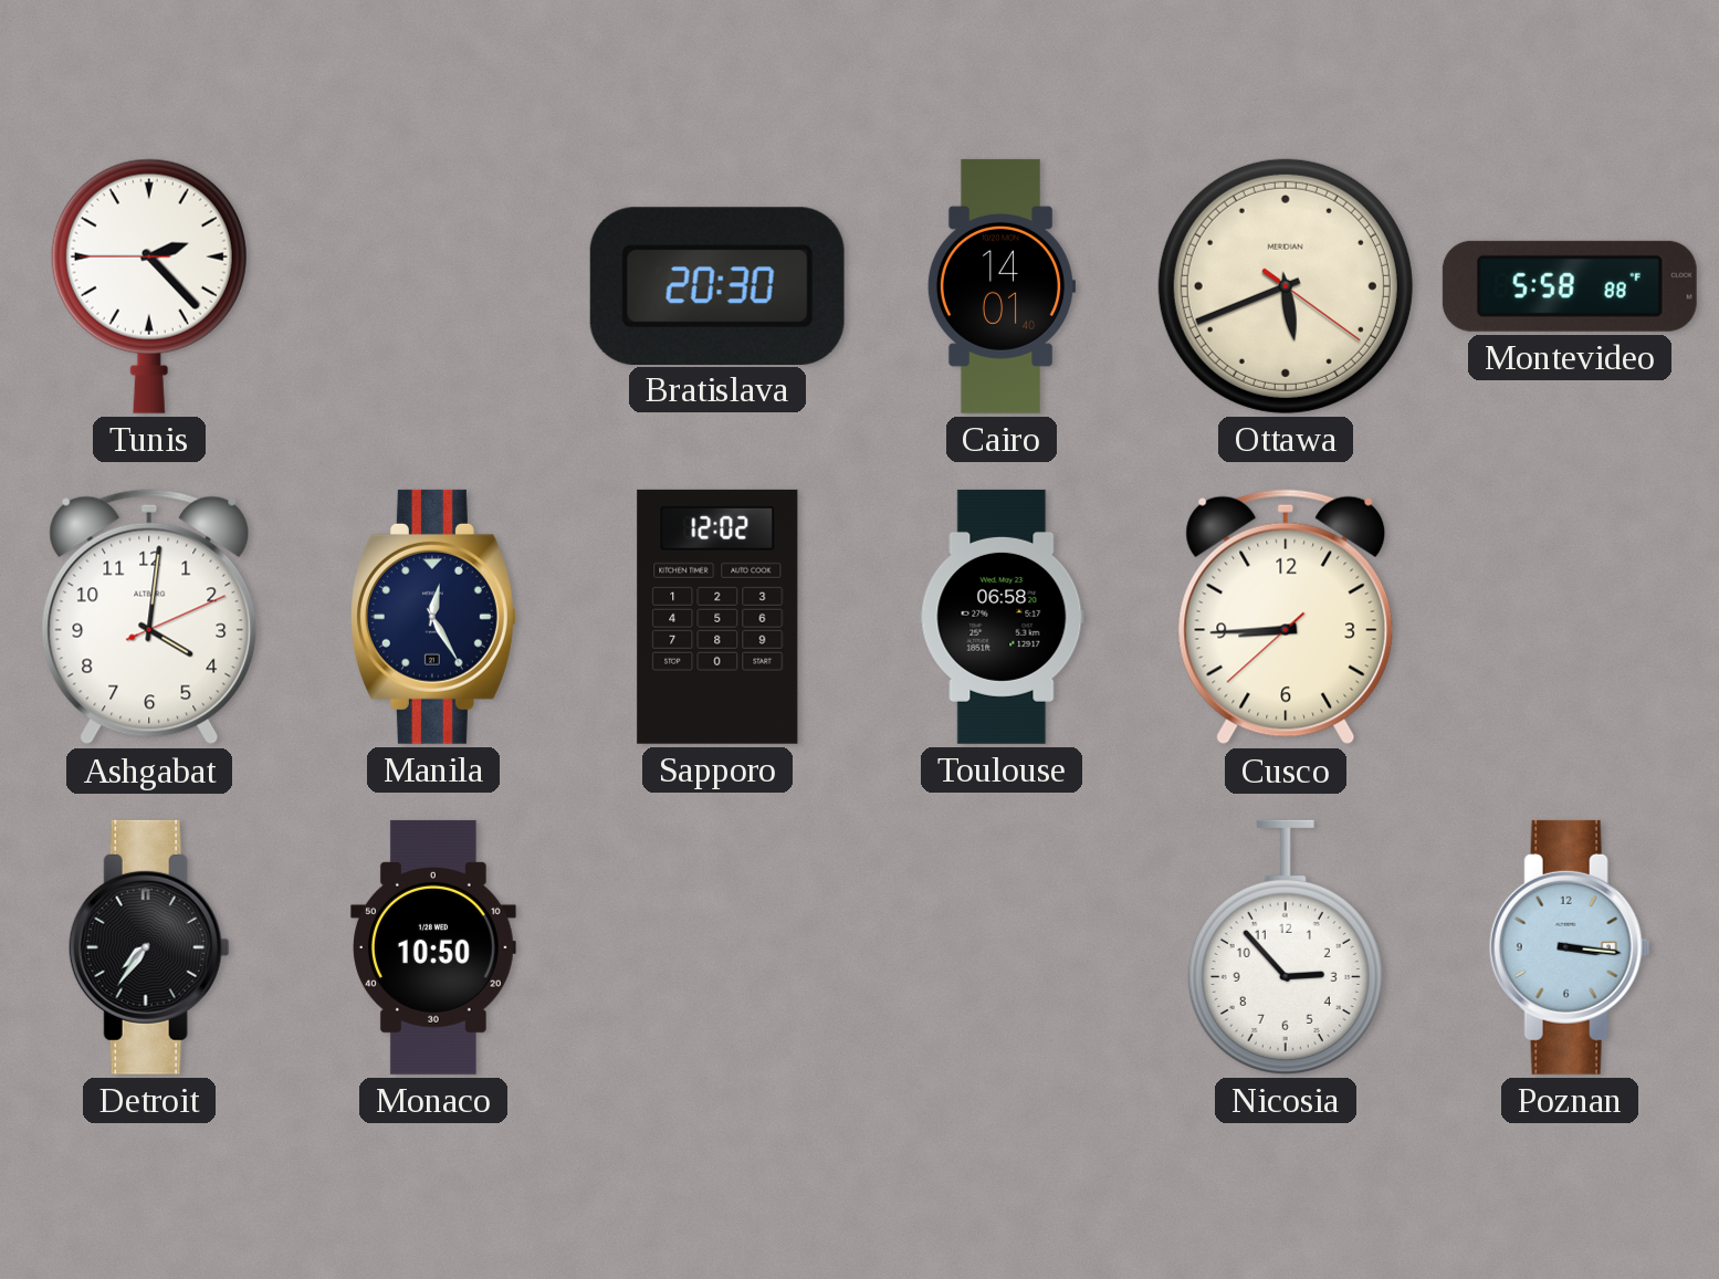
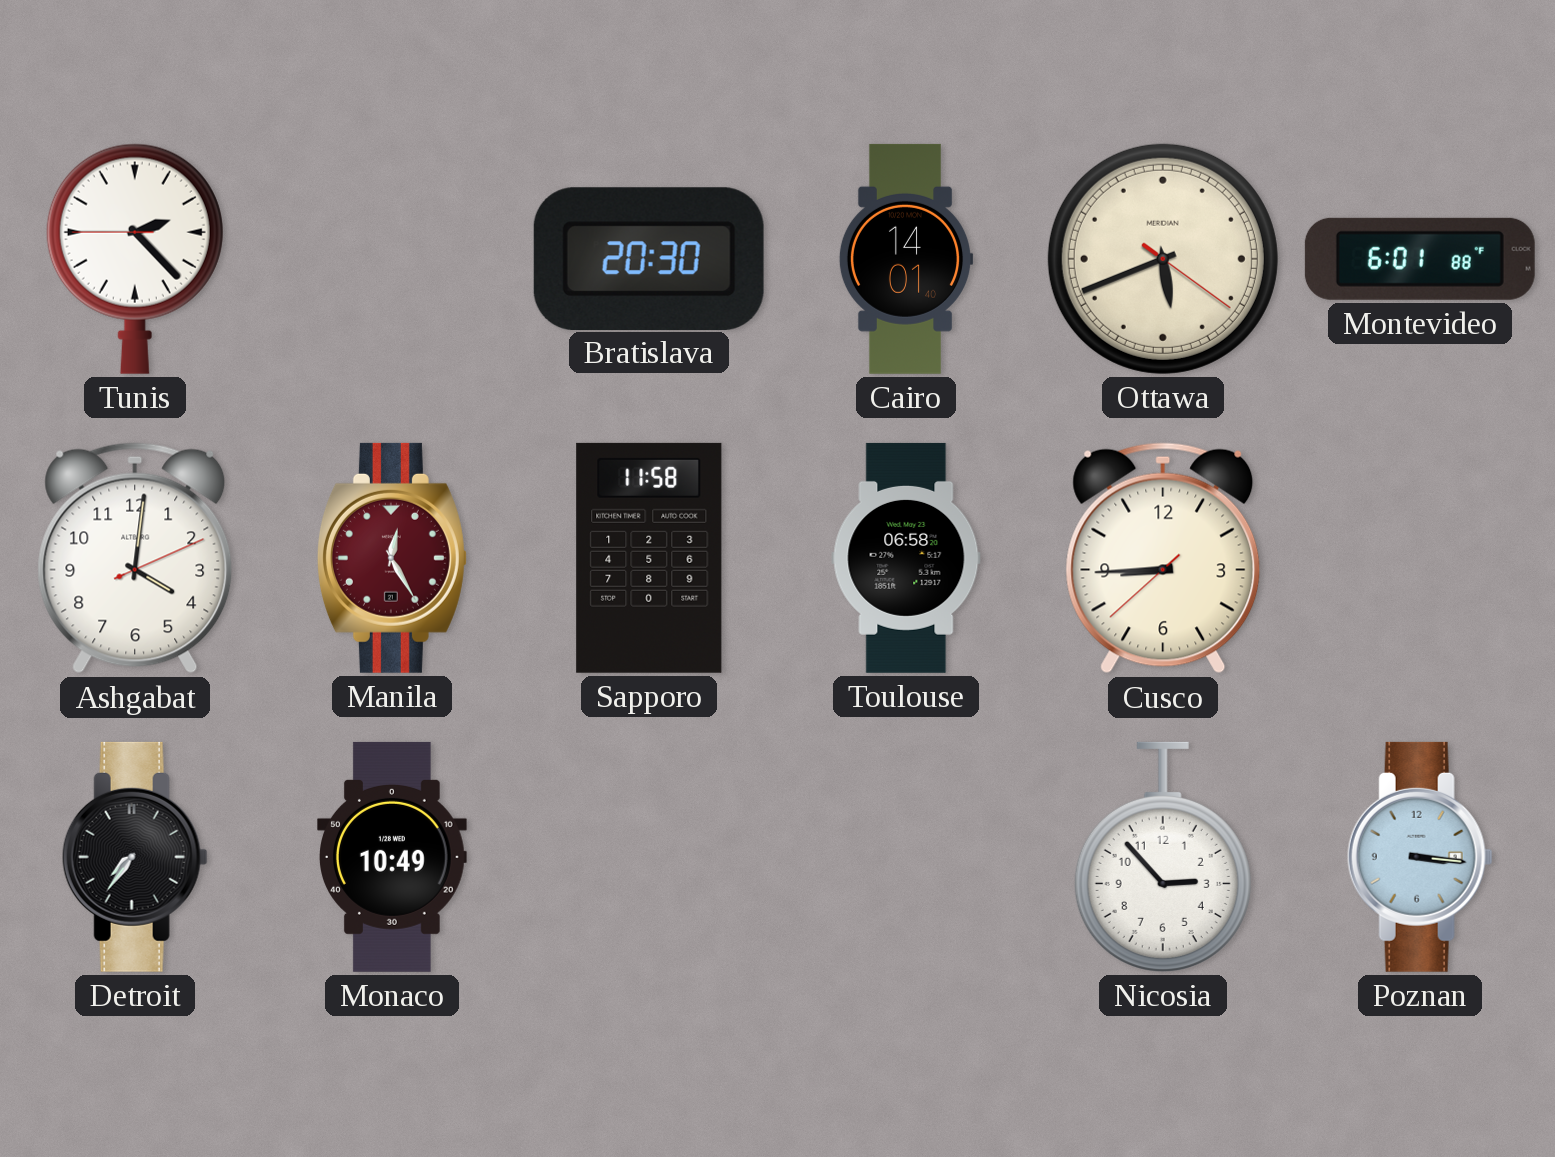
Montevideo: 5:58 -> 6:01
Manila dial: navy -> burgundy
Sapporo: 12:02 -> 11:58
Monaco: 10:50 -> 10:49
